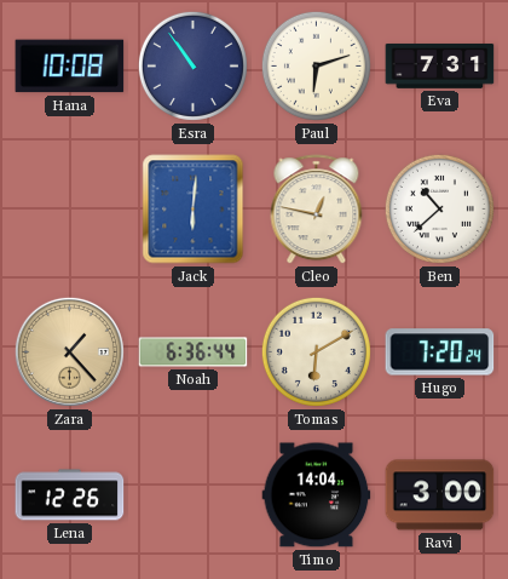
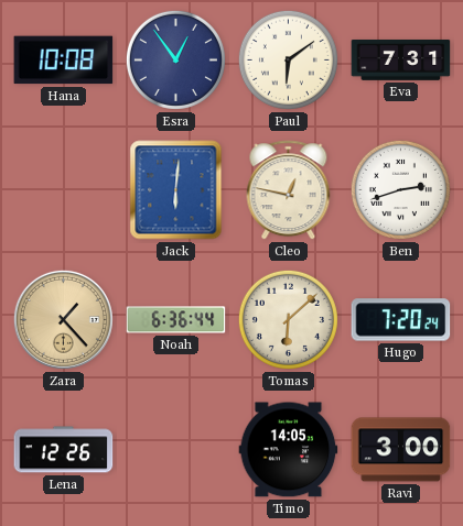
Esra: 10:54 -> 12:54
Paul: 6:12 -> 6:09
Ben: 10:38 -> 2:42
Tomas: 6:10 -> 6:08
Timo: 14:04 -> 14:05
